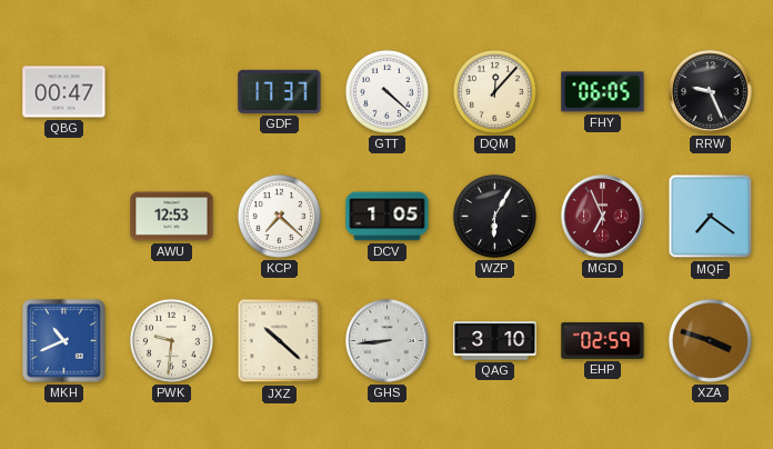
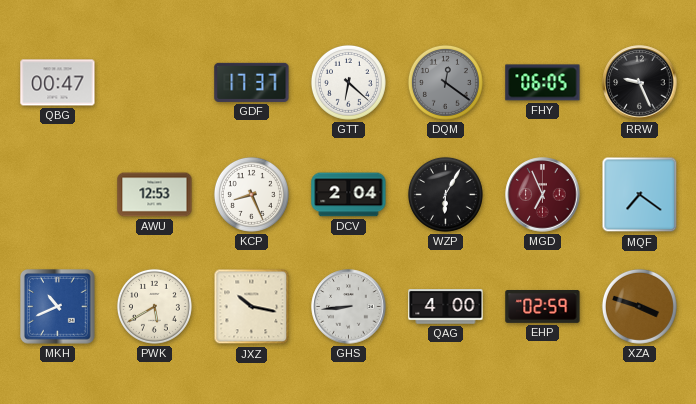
GTT: 4:22 -> 6:22
DQM: 12:07 -> 12:21
DQM dial: cream -> grey
KCP: 7:22 -> 8:26
DCV: 1:05 -> 2:04
PWK: 9:31 -> 5:40
JXZ: 10:22 -> 10:17
QAG: 3:10 -> 4:00
